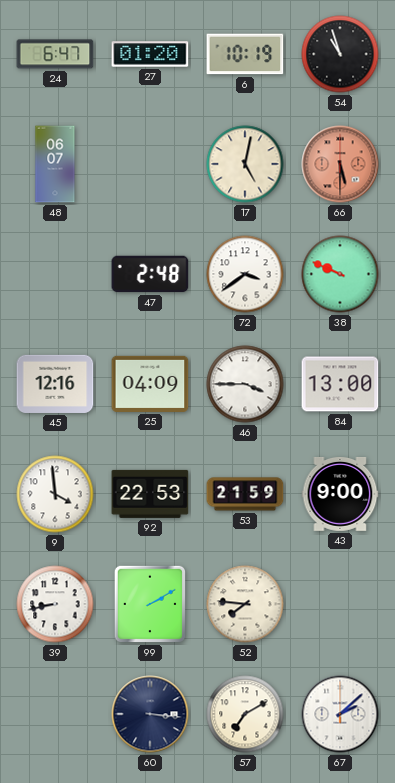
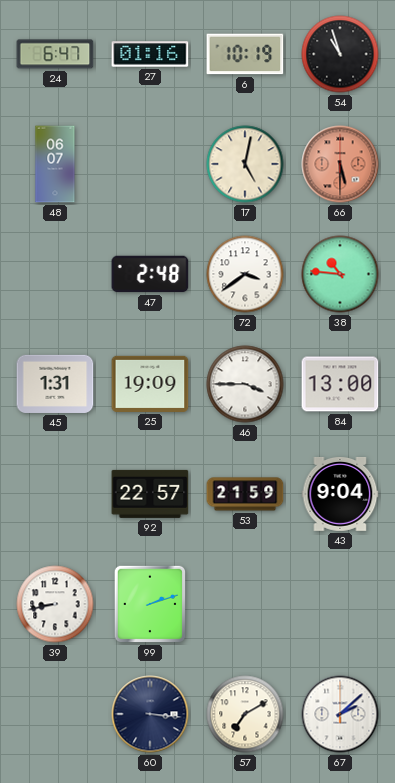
27: 01:20 -> 01:16
38: 9:49 -> 10:46
45: 12:16 -> 1:31
25: 04:09 -> 19:09
9: 3:59 -> none
92: 22:53 -> 22:57
43: 9:00 -> 9:04
99: 2:10 -> 2:12
52: 7:46 -> none
